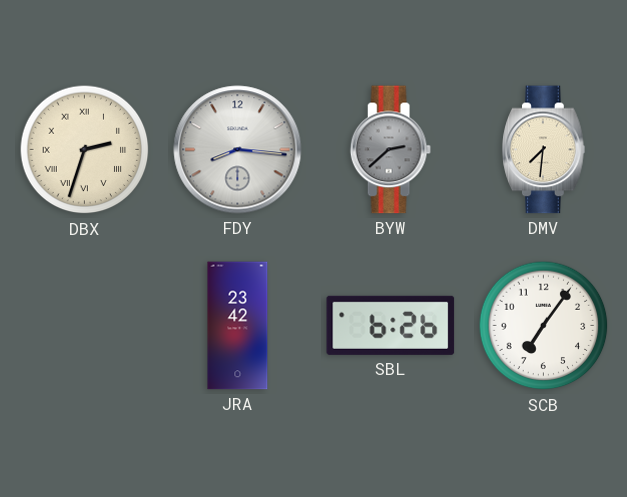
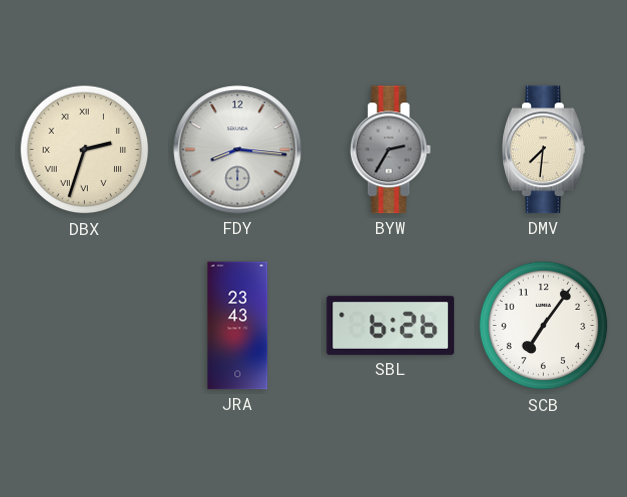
BYW: 2:38 -> 2:35
JRA: 23:42 -> 23:43
